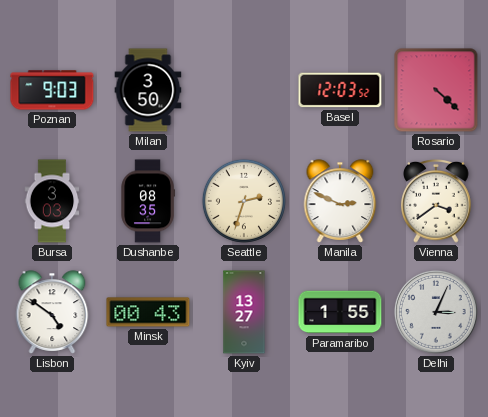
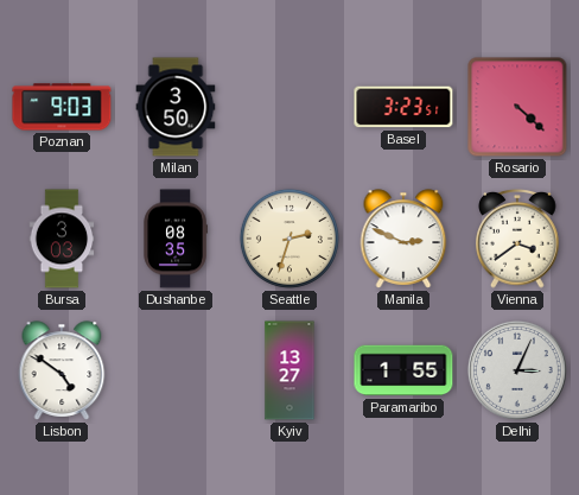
Basel: 12:03 -> 3:23
Minsk: 00:43 -> none
